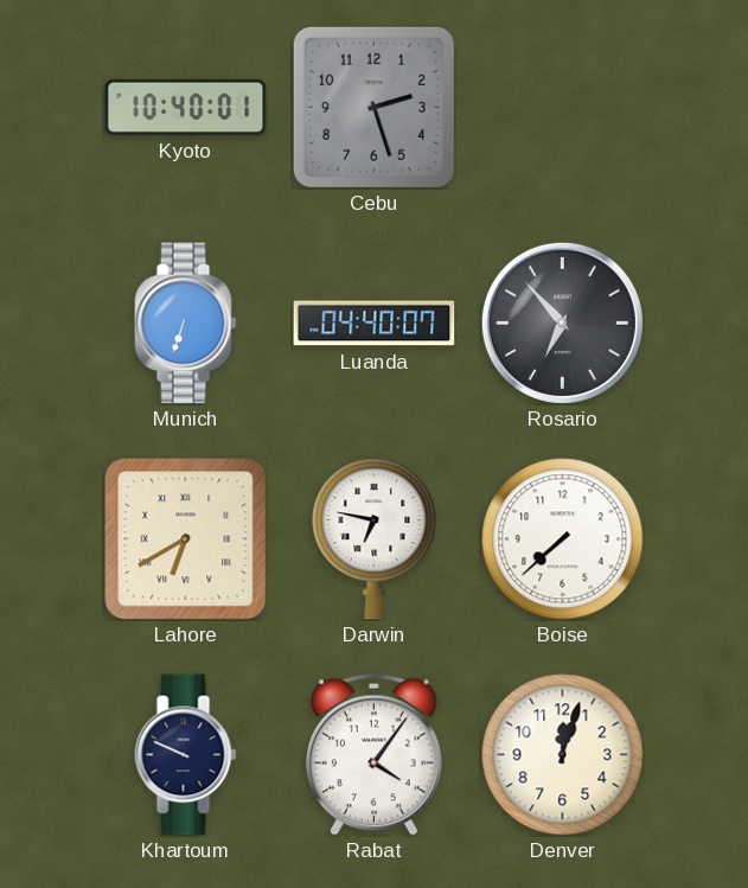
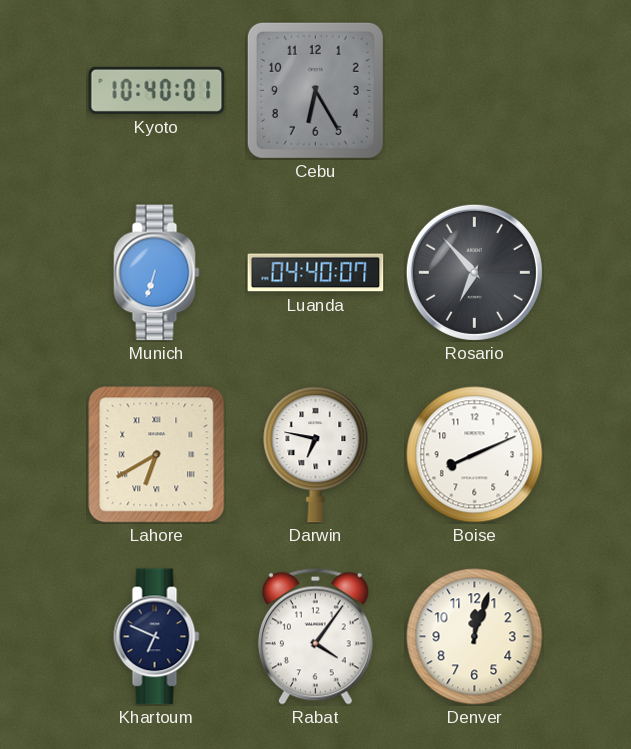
Cebu: 2:27 -> 6:25
Boise: 7:38 -> 8:11
Khartoum: 9:49 -> 6:49
